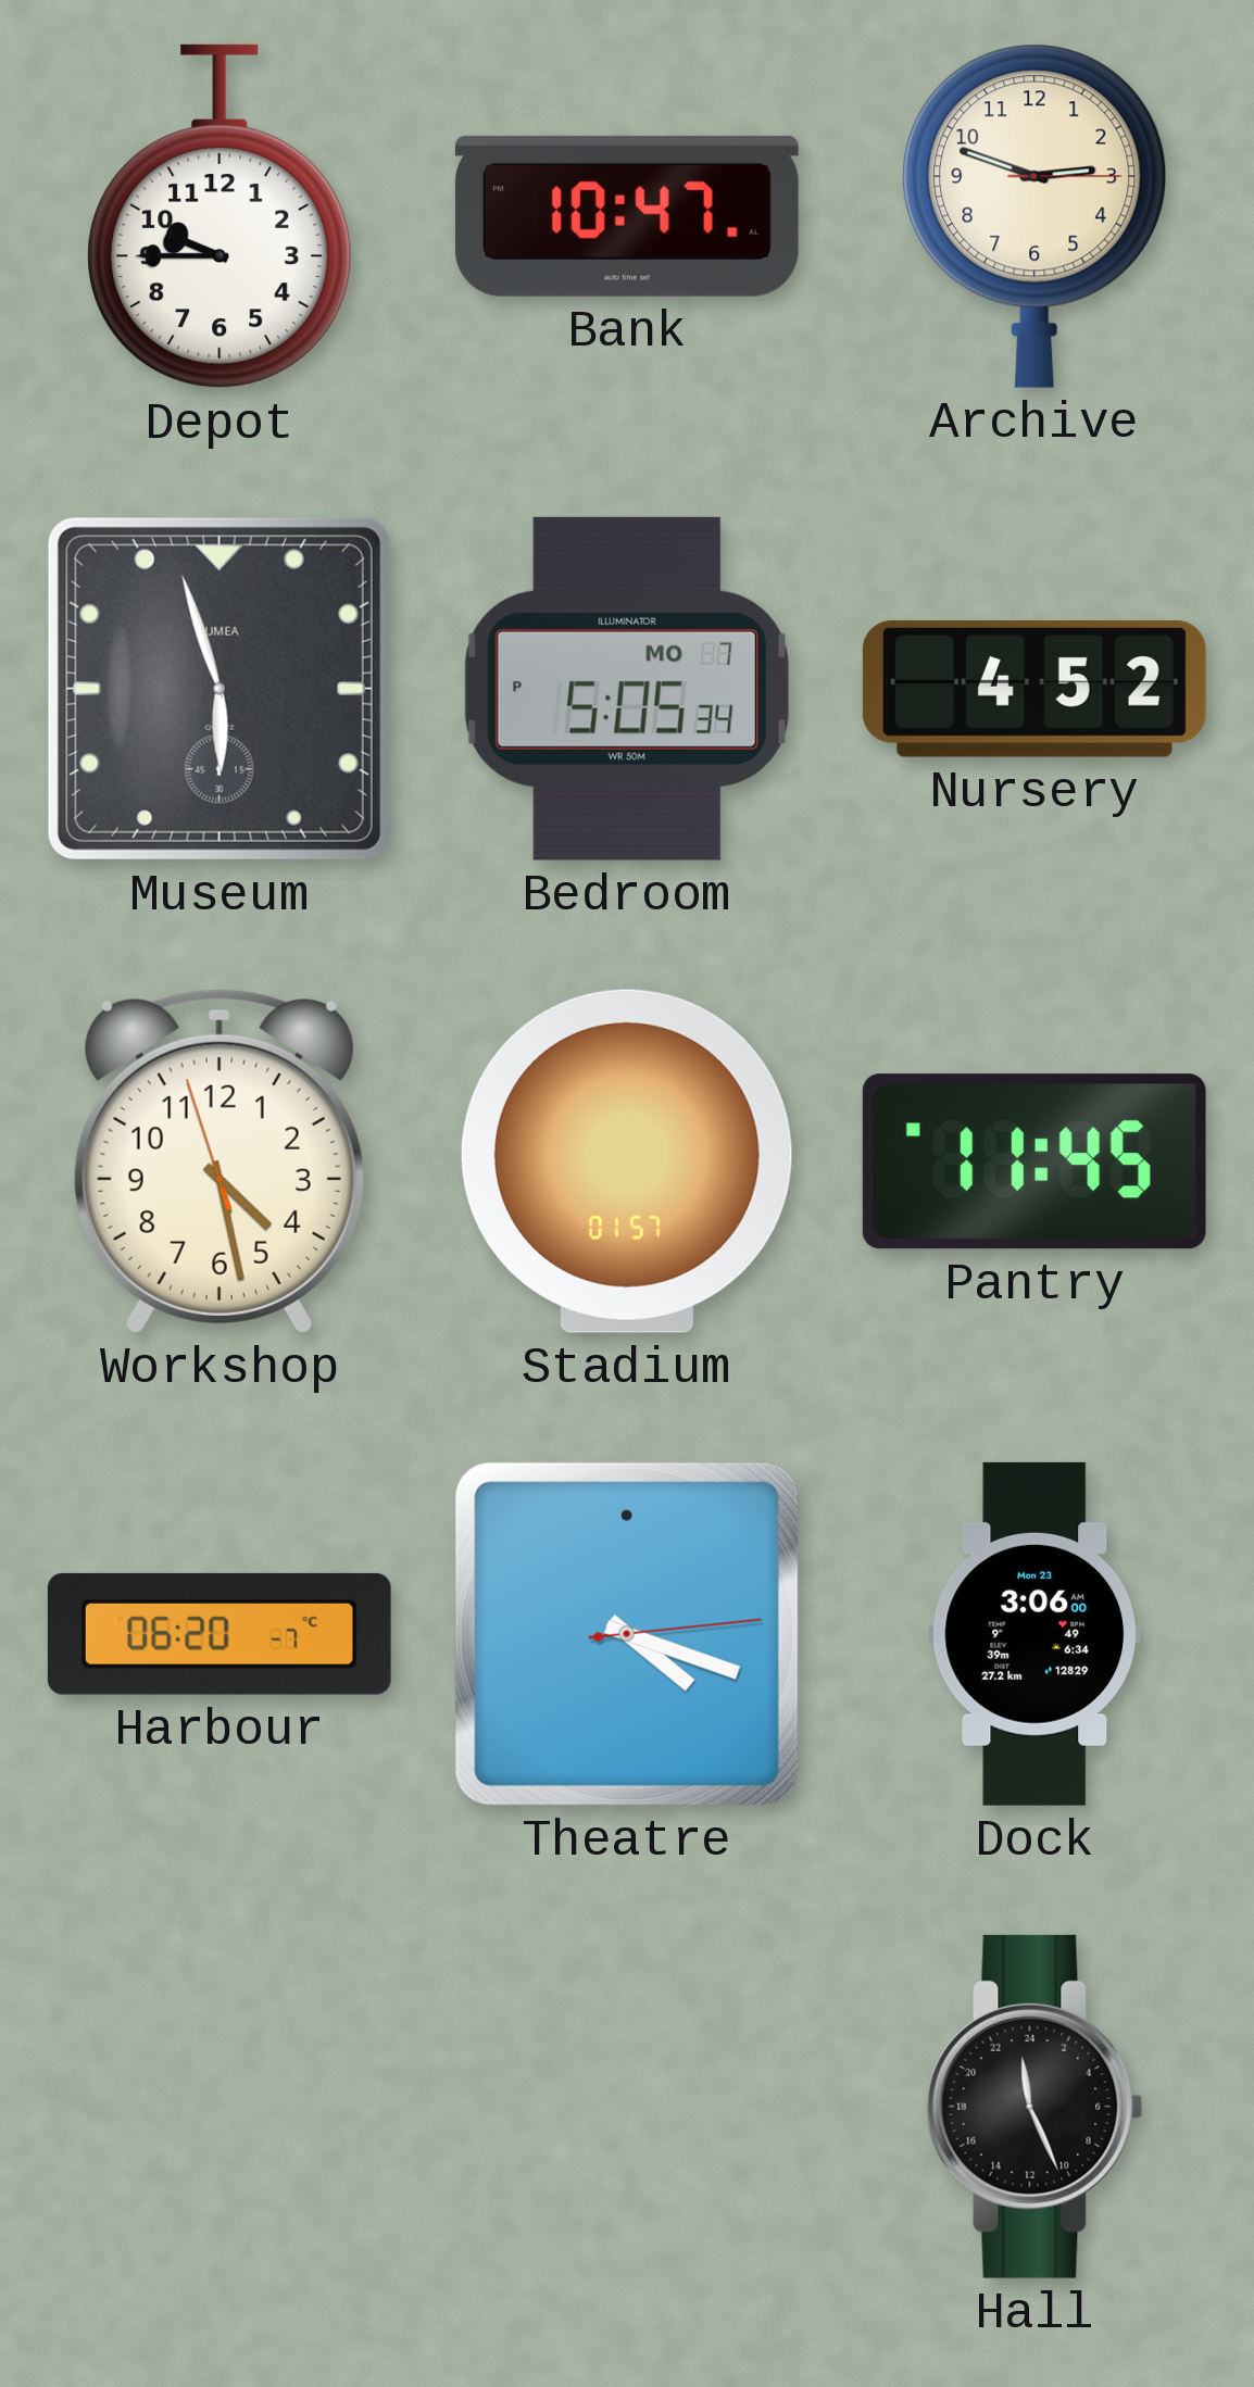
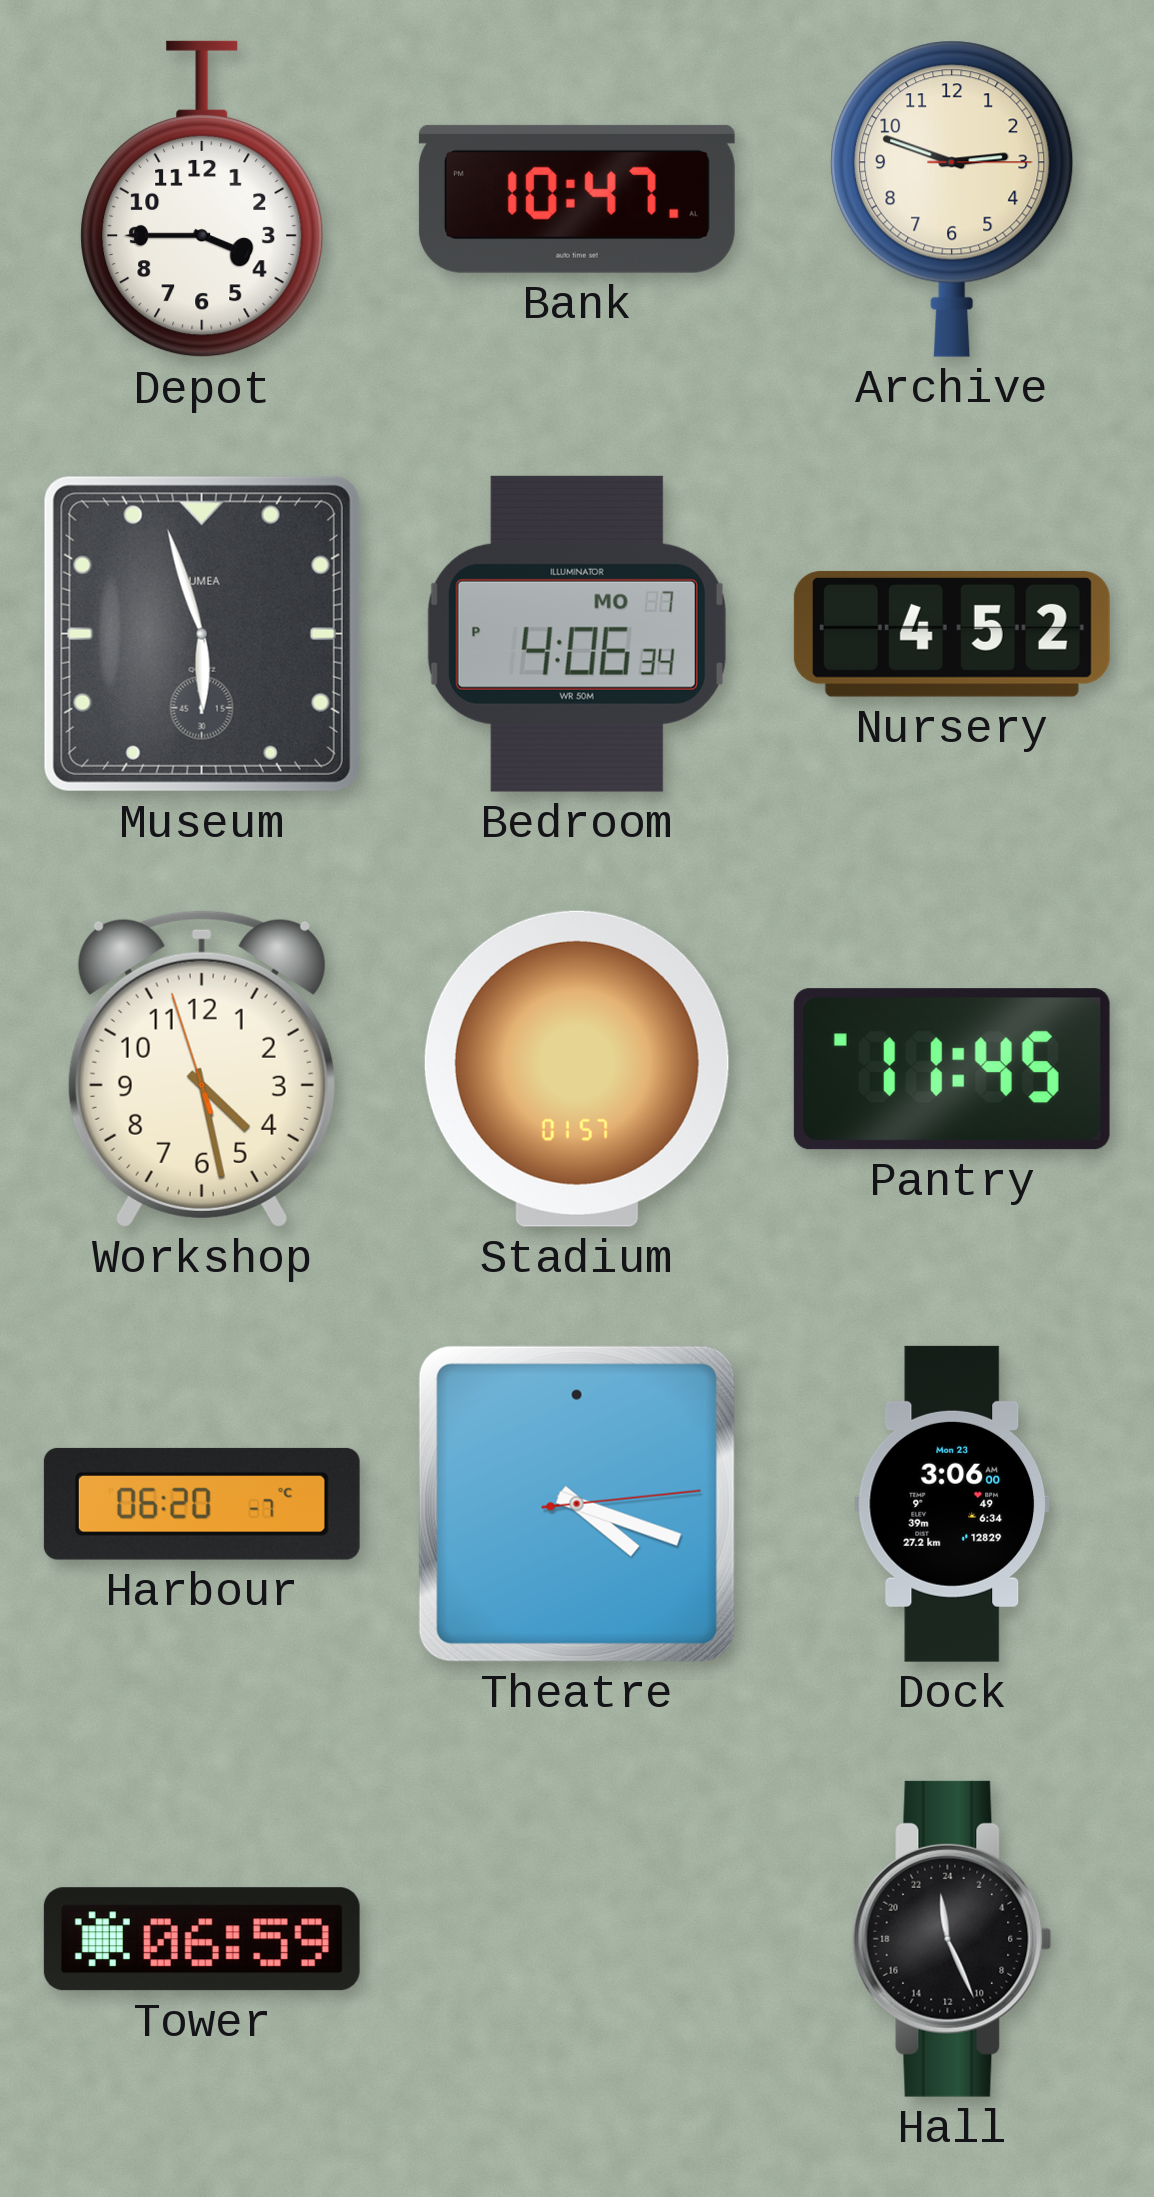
Depot: 9:45 -> 3:45
Bedroom: 5:05 -> 4:06
Tower: none -> 06:59
